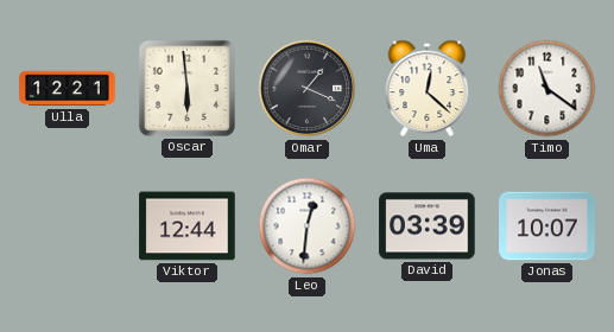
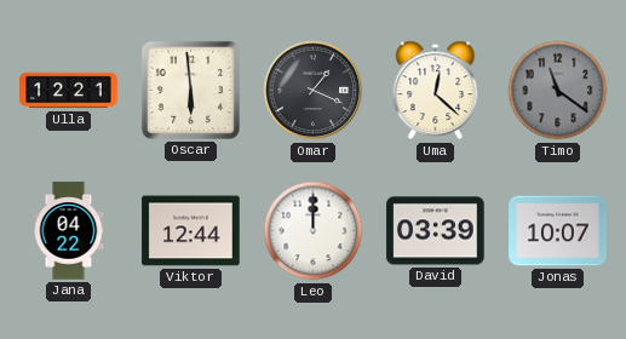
Timo dial: white -> grey
Jana: none -> 04:22
Leo: 12:31 -> 12:00
